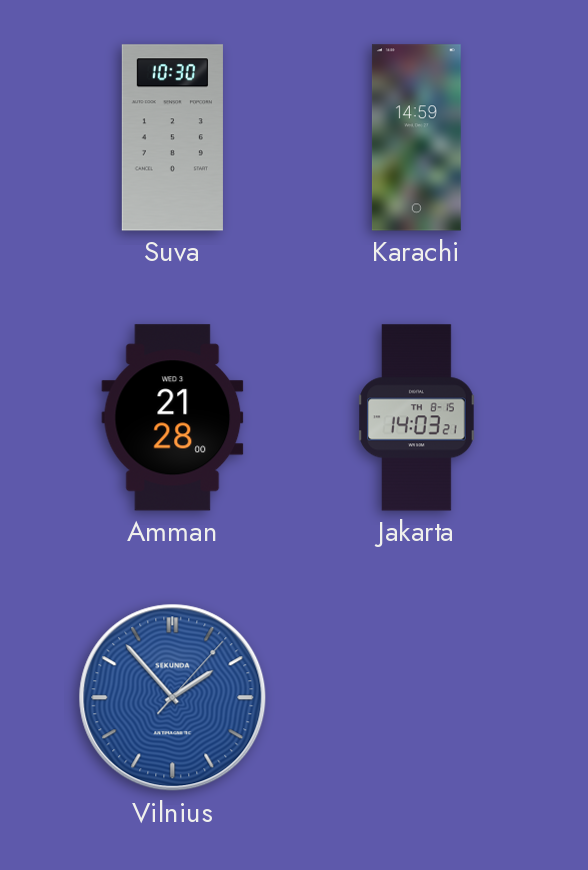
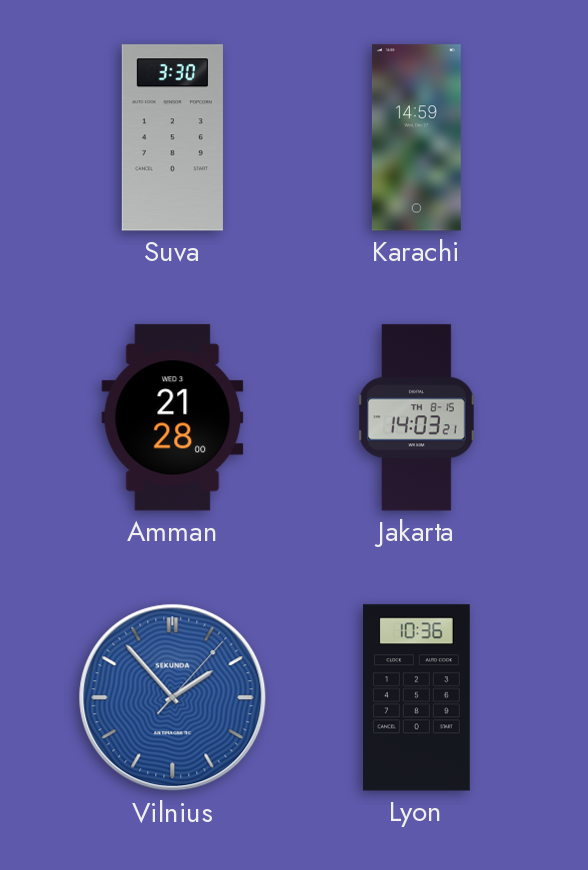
Suva: 10:30 -> 3:30
Lyon: none -> 10:36
